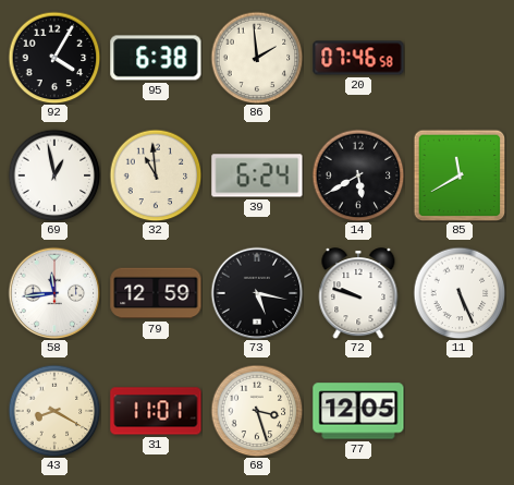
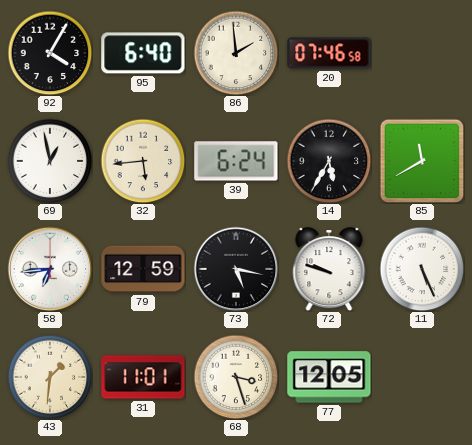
95: 6:38 -> 6:40
32: 10:59 -> 5:44
14: 5:40 -> 5:35
58: 11:44 -> 6:44
43: 8:20 -> 1:31
